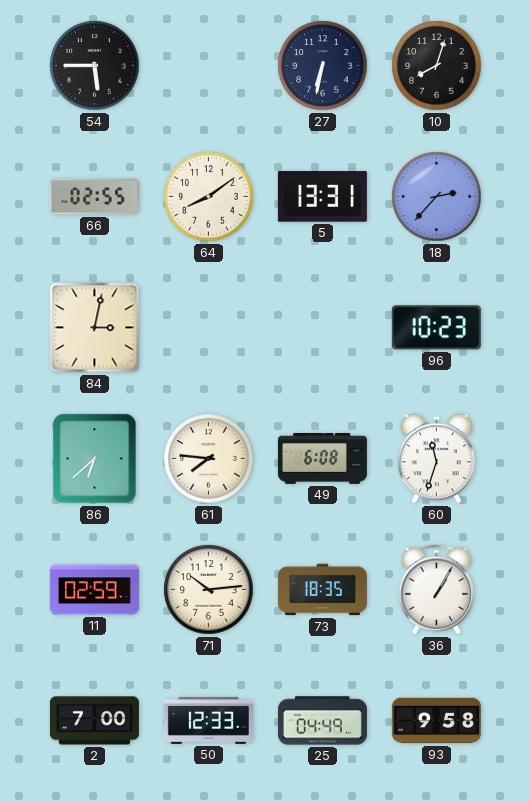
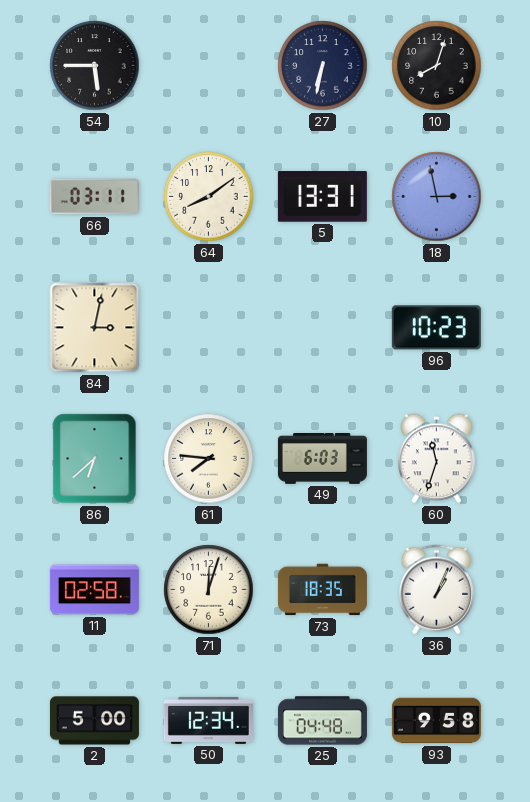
66: 02:55 -> 03:11
18: 2:37 -> 2:58
49: 6:08 -> 6:03
11: 02:59 -> 02:58
71: 10:14 -> 12:03
36: 1:05 -> 1:04
2: 7:00 -> 5:00
50: 12:33 -> 12:34
25: 04:49 -> 04:48
